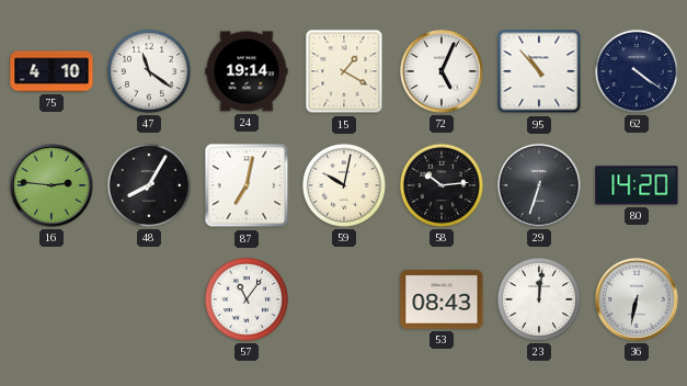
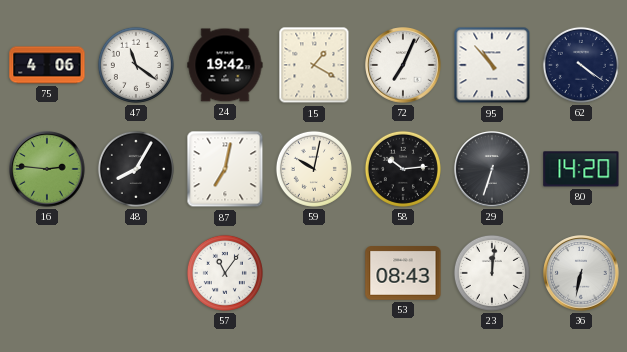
75: 4:10 -> 4:06
24: 19:14 -> 19:42
72: 5:04 -> 7:04
